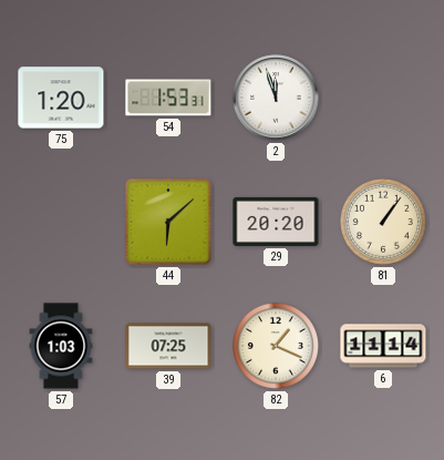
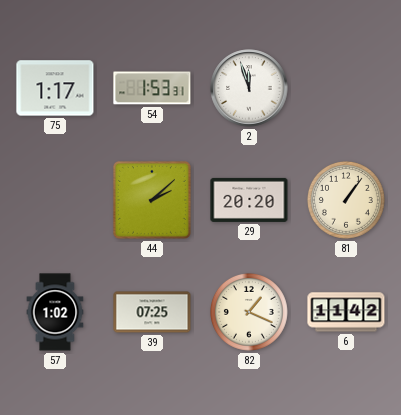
75: 1:20 -> 1:17
44: 6:08 -> 2:08
57: 1:03 -> 1:02
6: 11:14 -> 11:42
